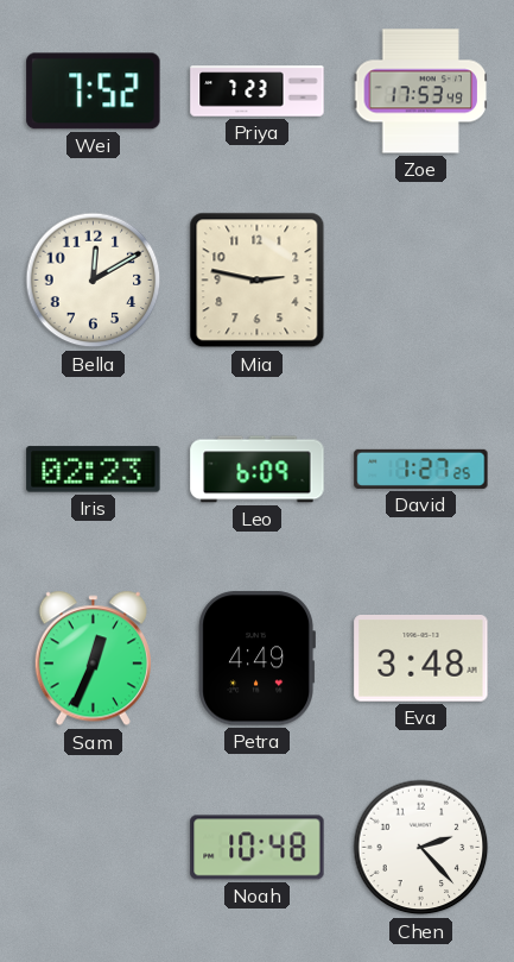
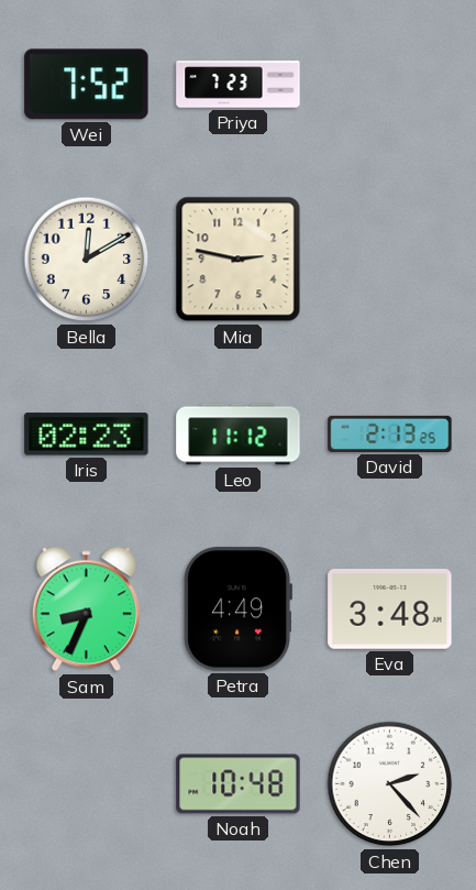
Zoe: 17:53 -> none
Leo: 6:09 -> 11:12
David: 1:27 -> 2:13
Sam: 12:34 -> 8:34
